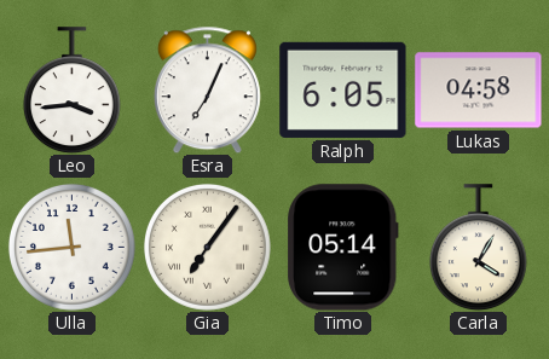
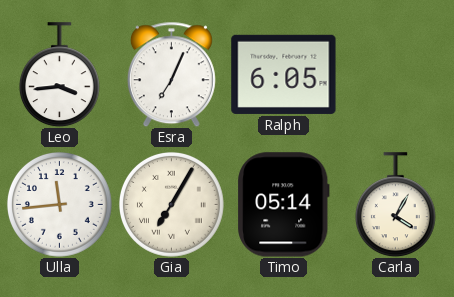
Lukas: 04:58 -> none
Gia: 7:06 -> 7:05
